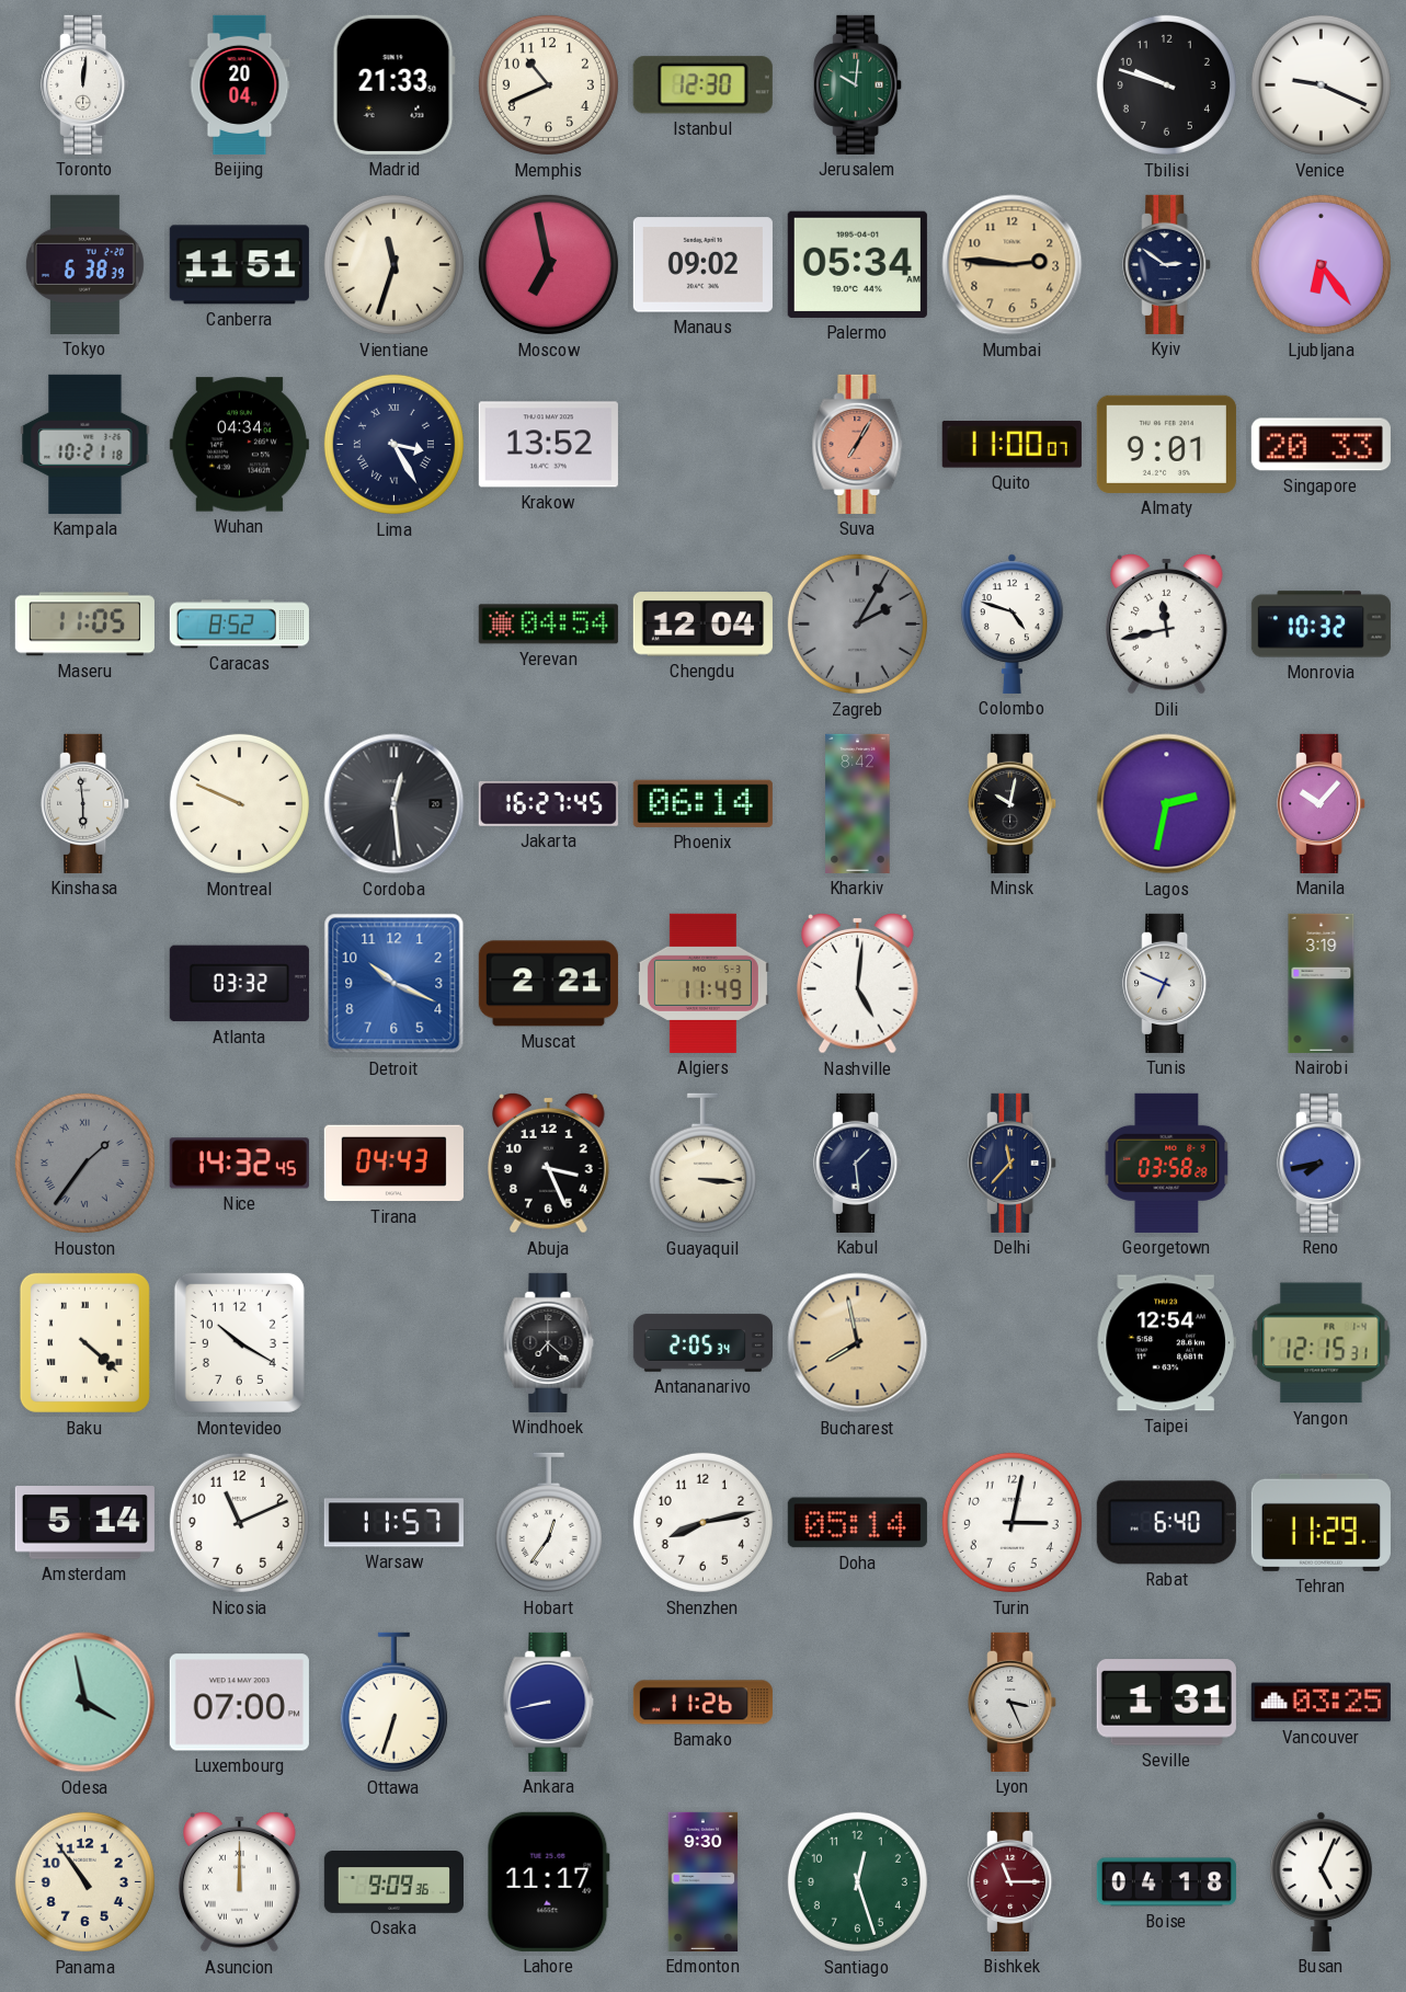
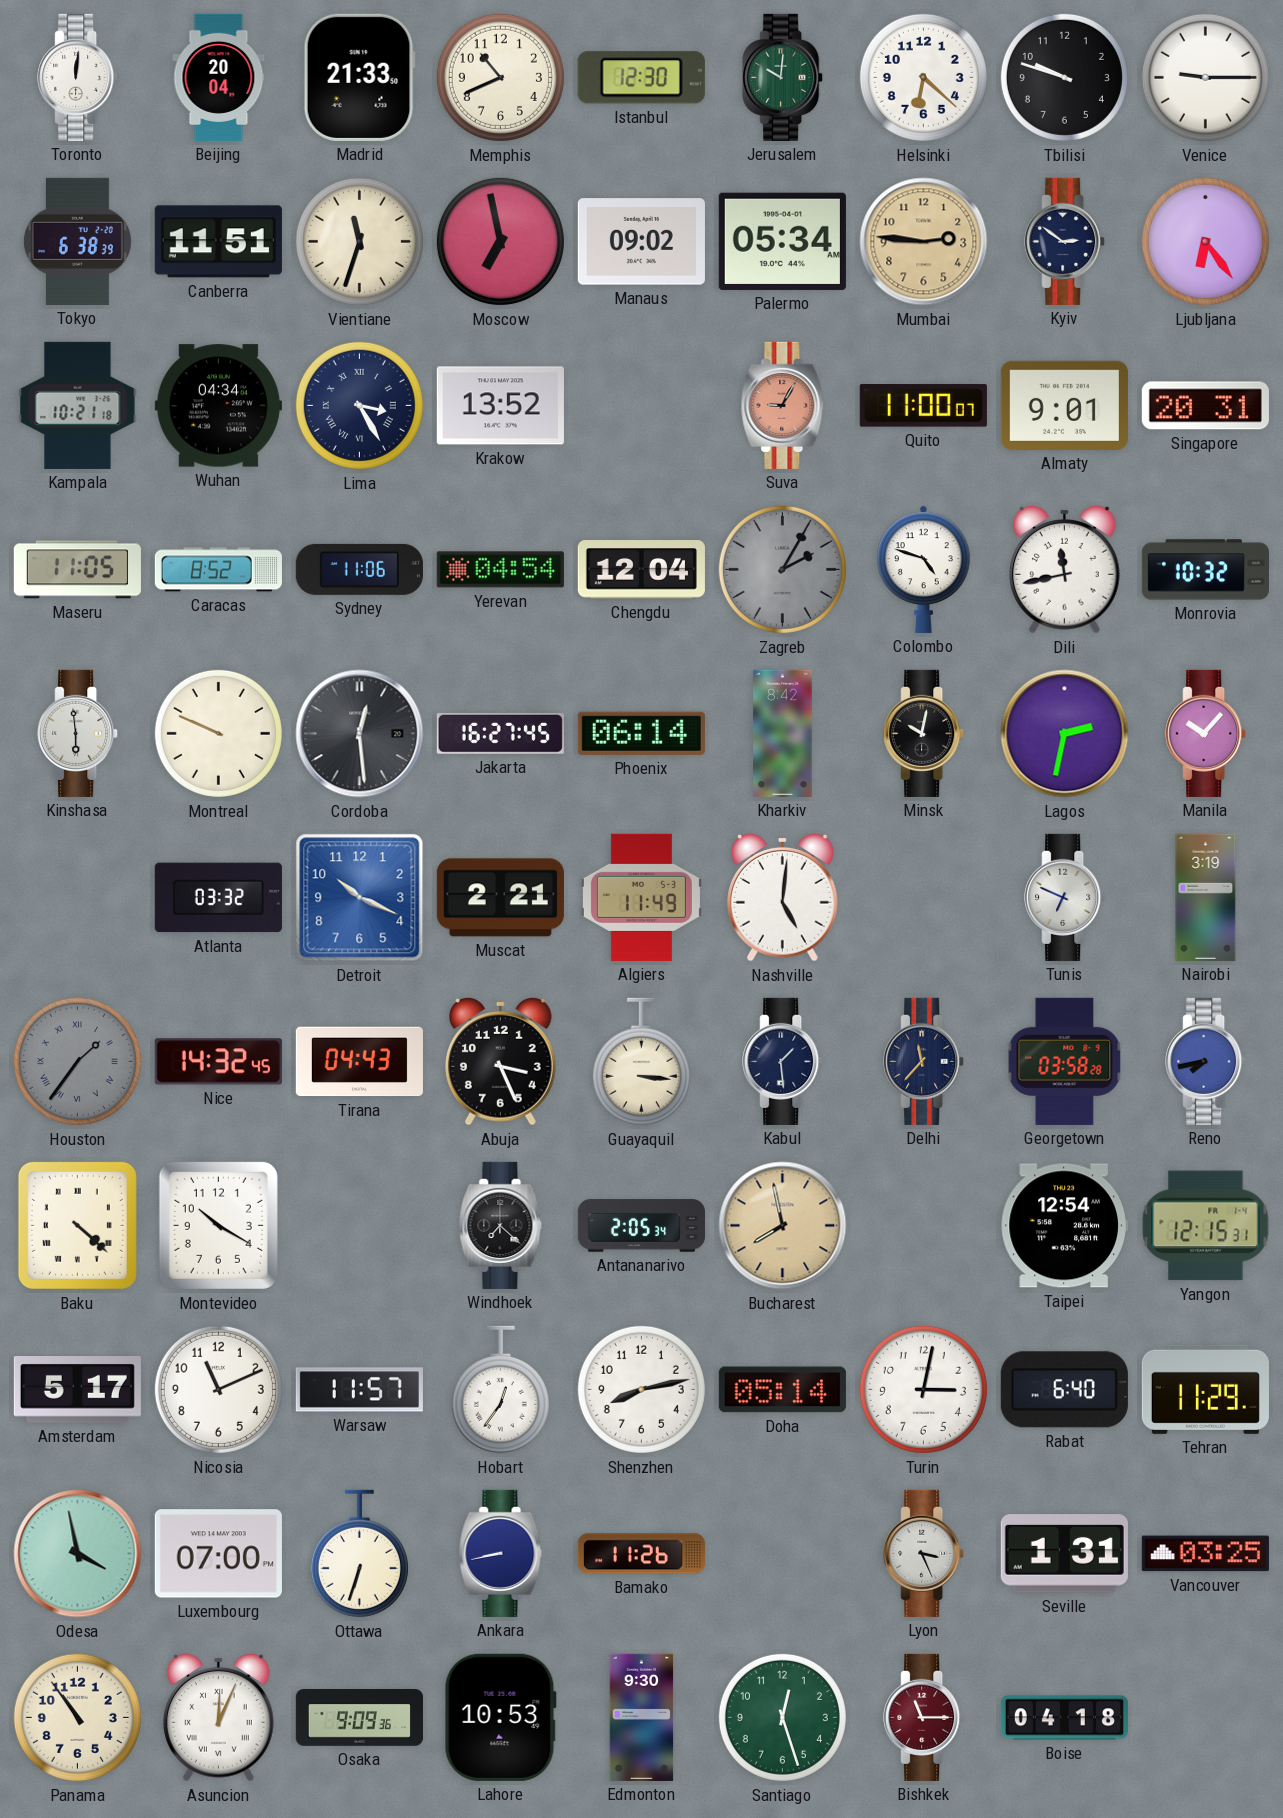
Helsinki: none -> 6:22
Venice: 9:19 -> 9:15
Suva: 7:05 -> 9:05
Singapore: 20:33 -> 20:31
Sydney: none -> 11:06
Amsterdam: 5:14 -> 5:17
Asuncion: 12:00 -> 12:04
Lahore: 11:17 -> 10:53
Busan: 5:04 -> none
